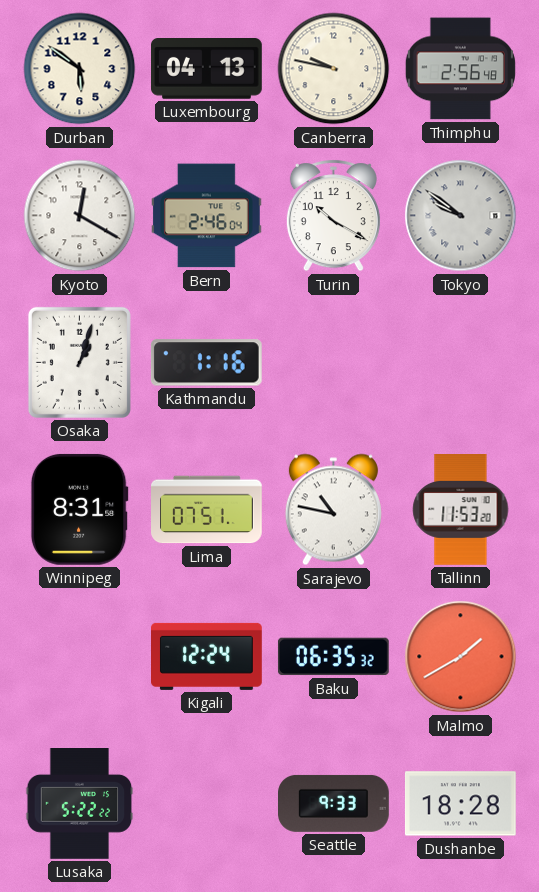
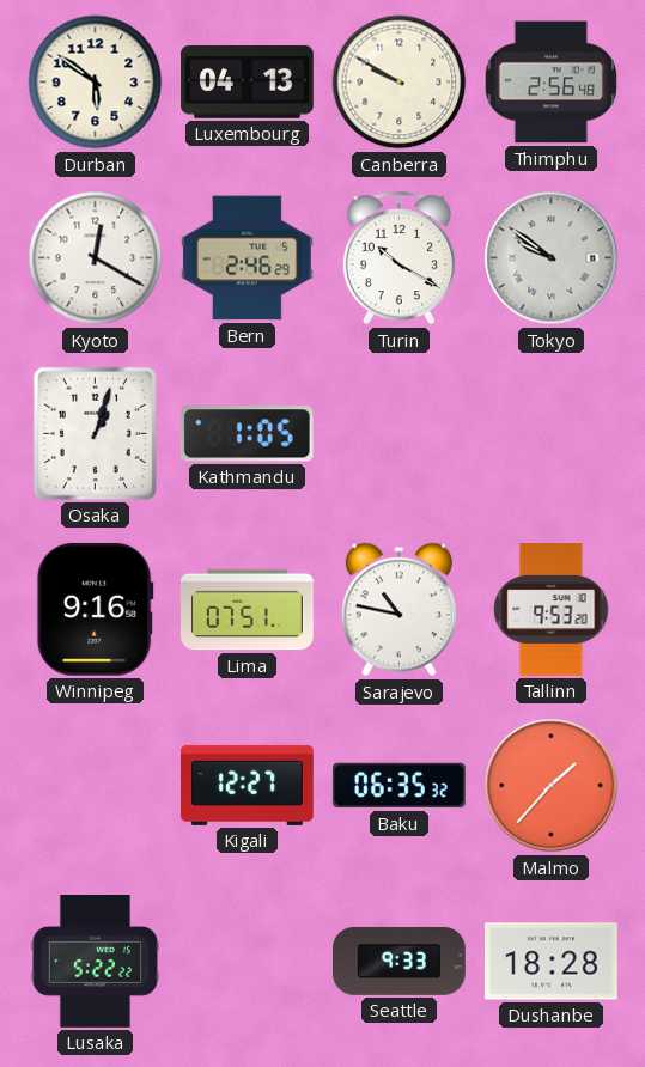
Canberra: 9:47 -> 9:50
Bern: 2:46:04 -> 2:46:29
Kathmandu: 1:16 -> 1:05
Winnipeg: 8:31 -> 9:16
Tallinn: 11:53 -> 9:53
Kigali: 12:24 -> 12:27
Malmo: 1:40 -> 1:37
